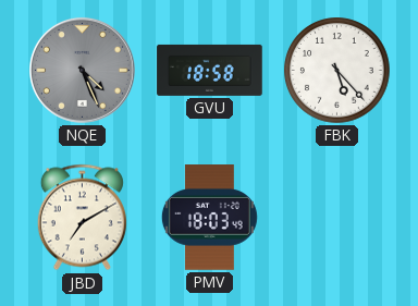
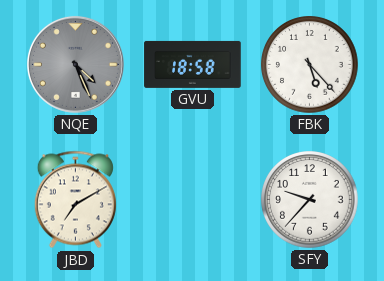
PMV: 18:03 -> none
SFY: none -> 9:37
